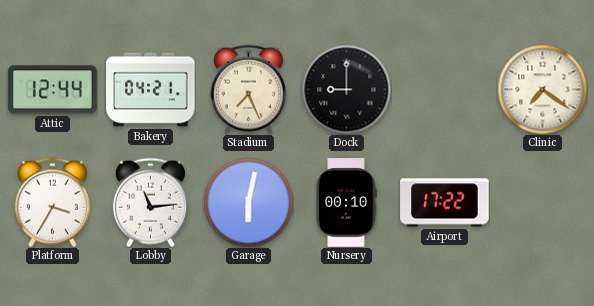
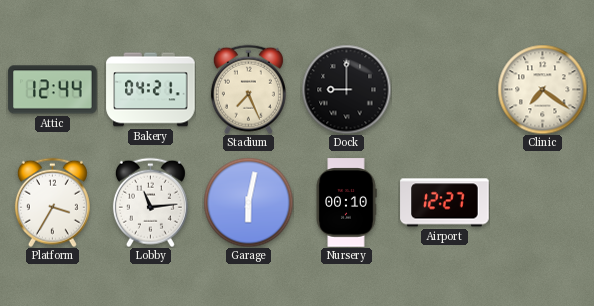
Airport: 17:22 -> 12:27
